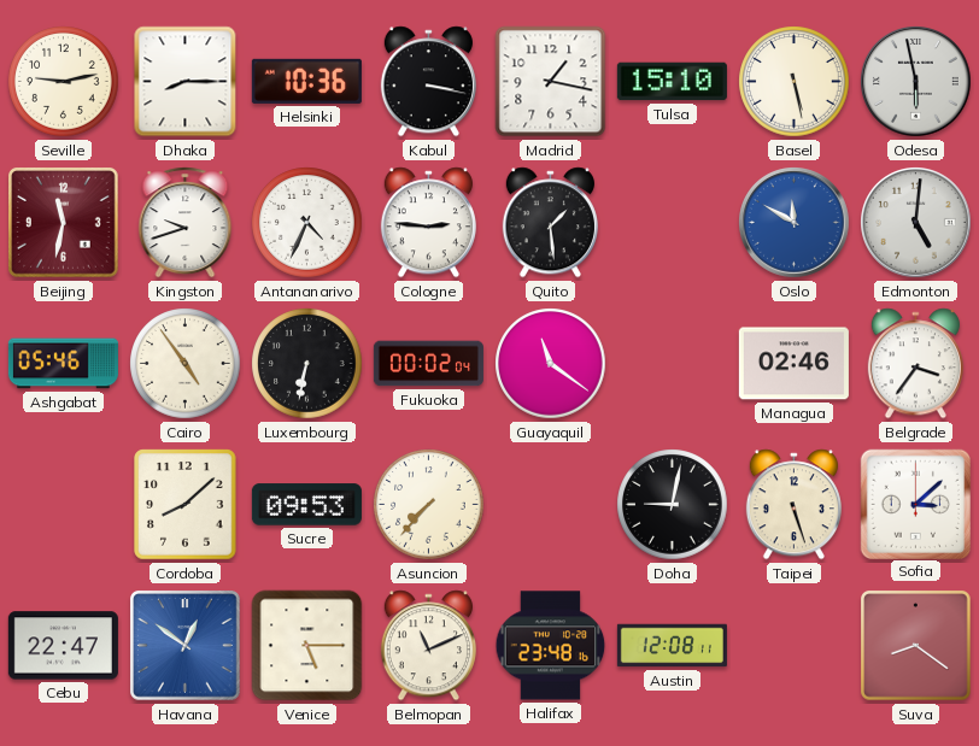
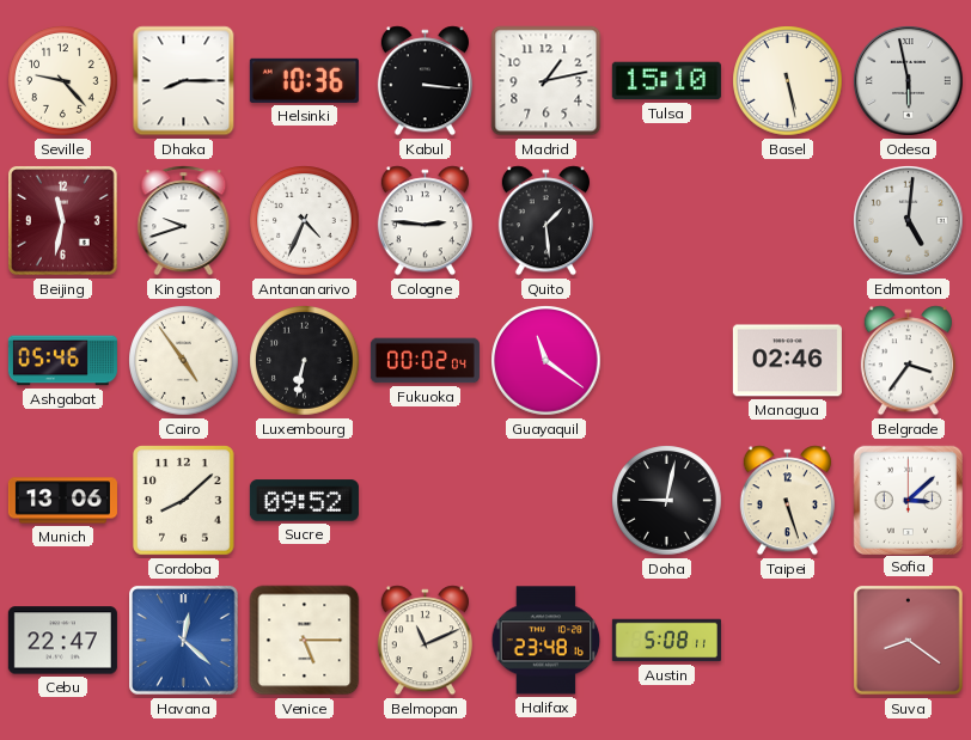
Seville: 9:13 -> 9:23
Kabul: 3:17 -> 3:16
Madrid: 1:17 -> 1:13
Oslo: 11:50 -> none
Munich: none -> 13:06
Sucre: 09:53 -> 09:52
Asuncion: 7:37 -> none
Havana: 12:51 -> 12:22
Austin: 12:08 -> 5:08
